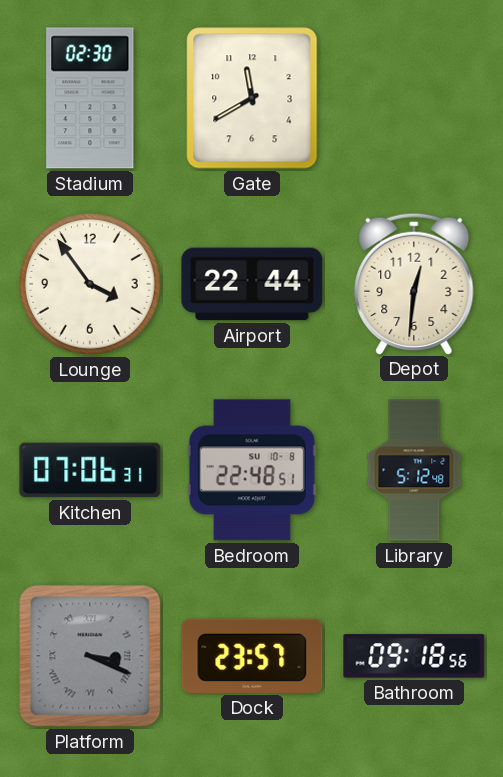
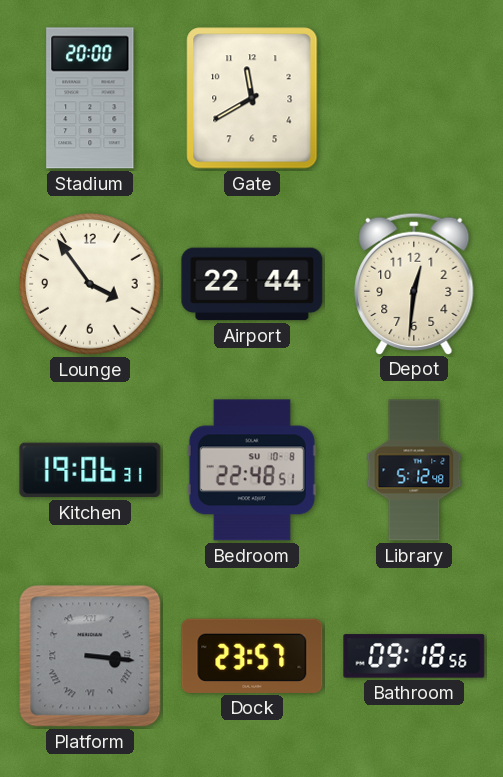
Stadium: 02:30 -> 20:00
Kitchen: 07:06 -> 19:06
Platform: 3:19 -> 3:16
